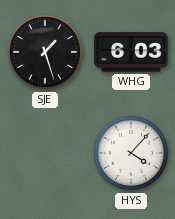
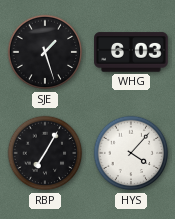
RBP: none -> 7:05
